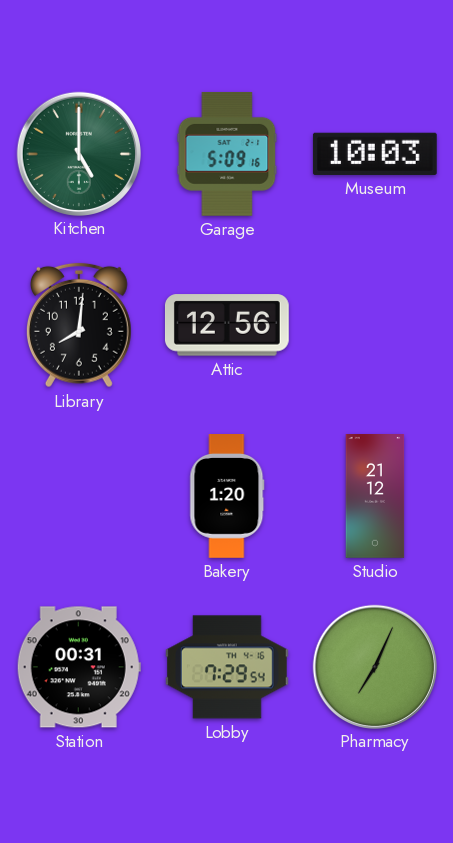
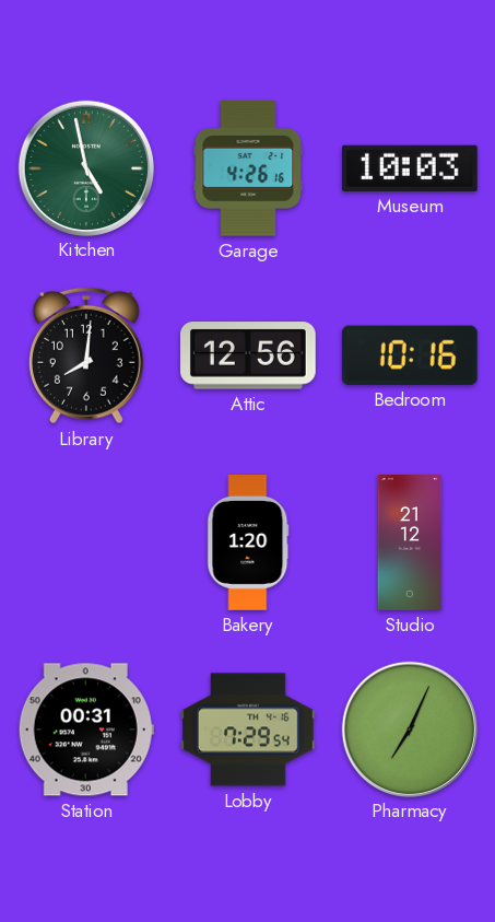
Kitchen: 5:00 -> 4:58
Garage: 5:09 -> 4:26
Bedroom: none -> 10:16
